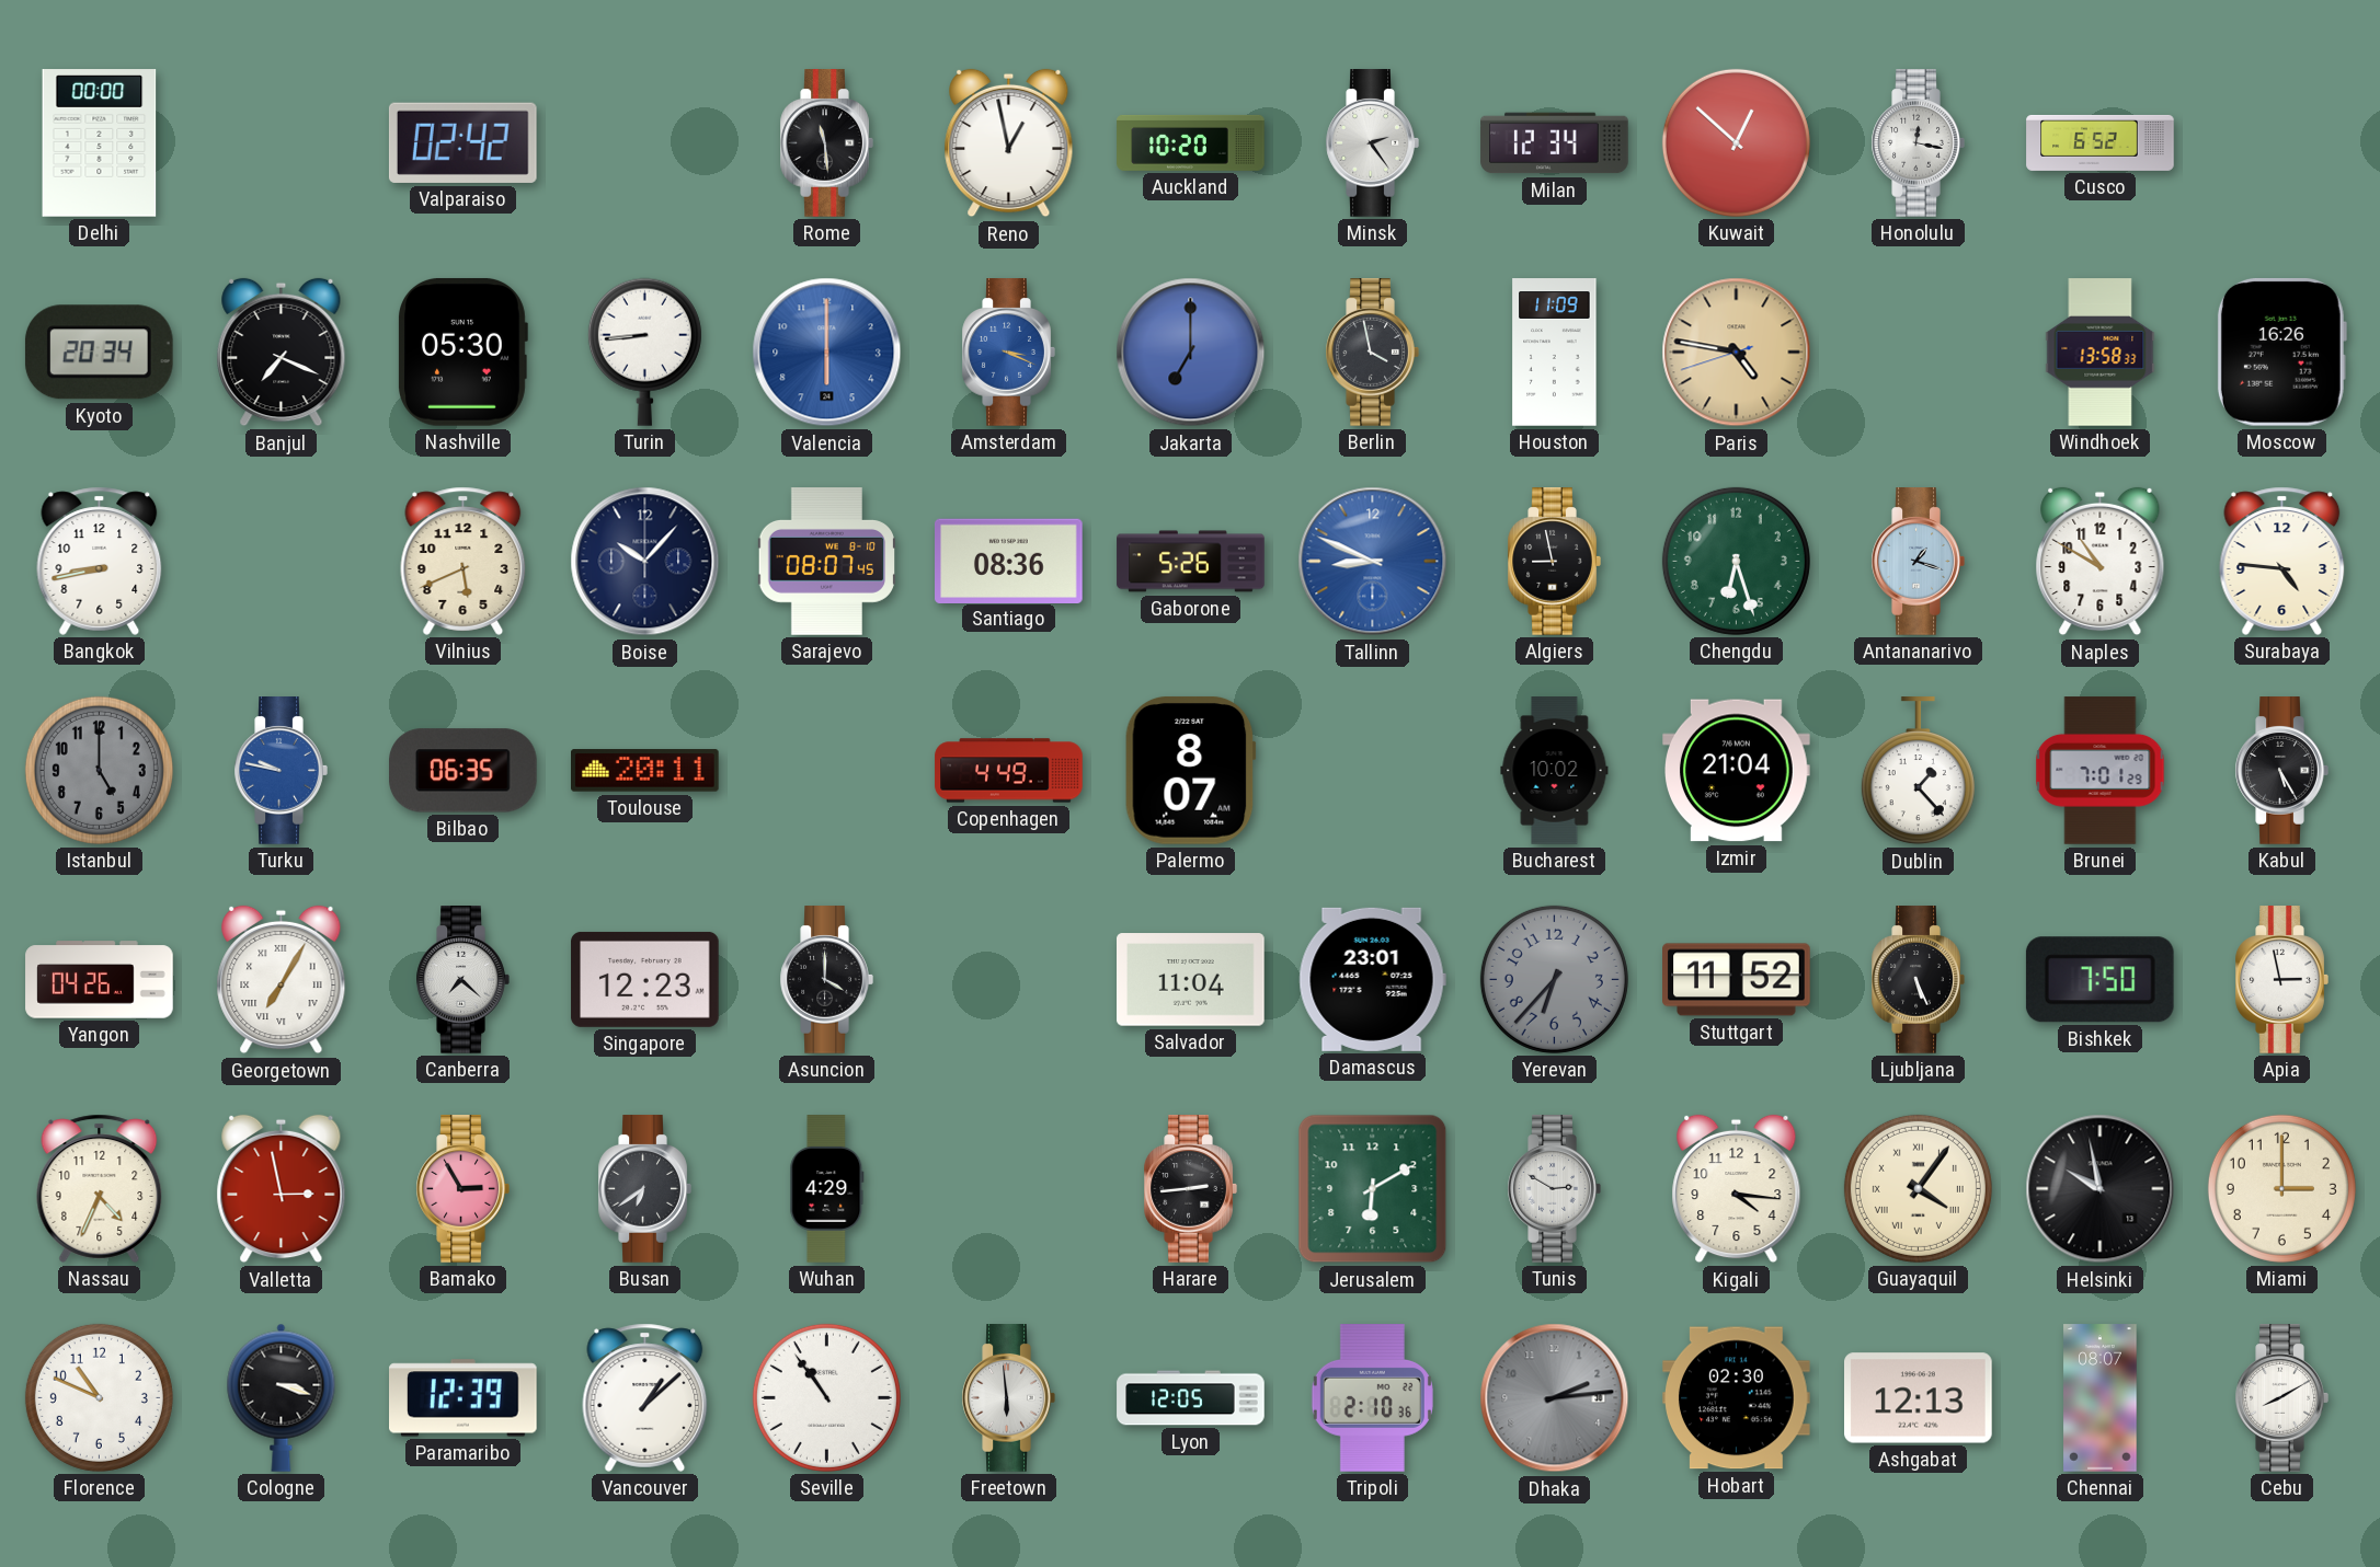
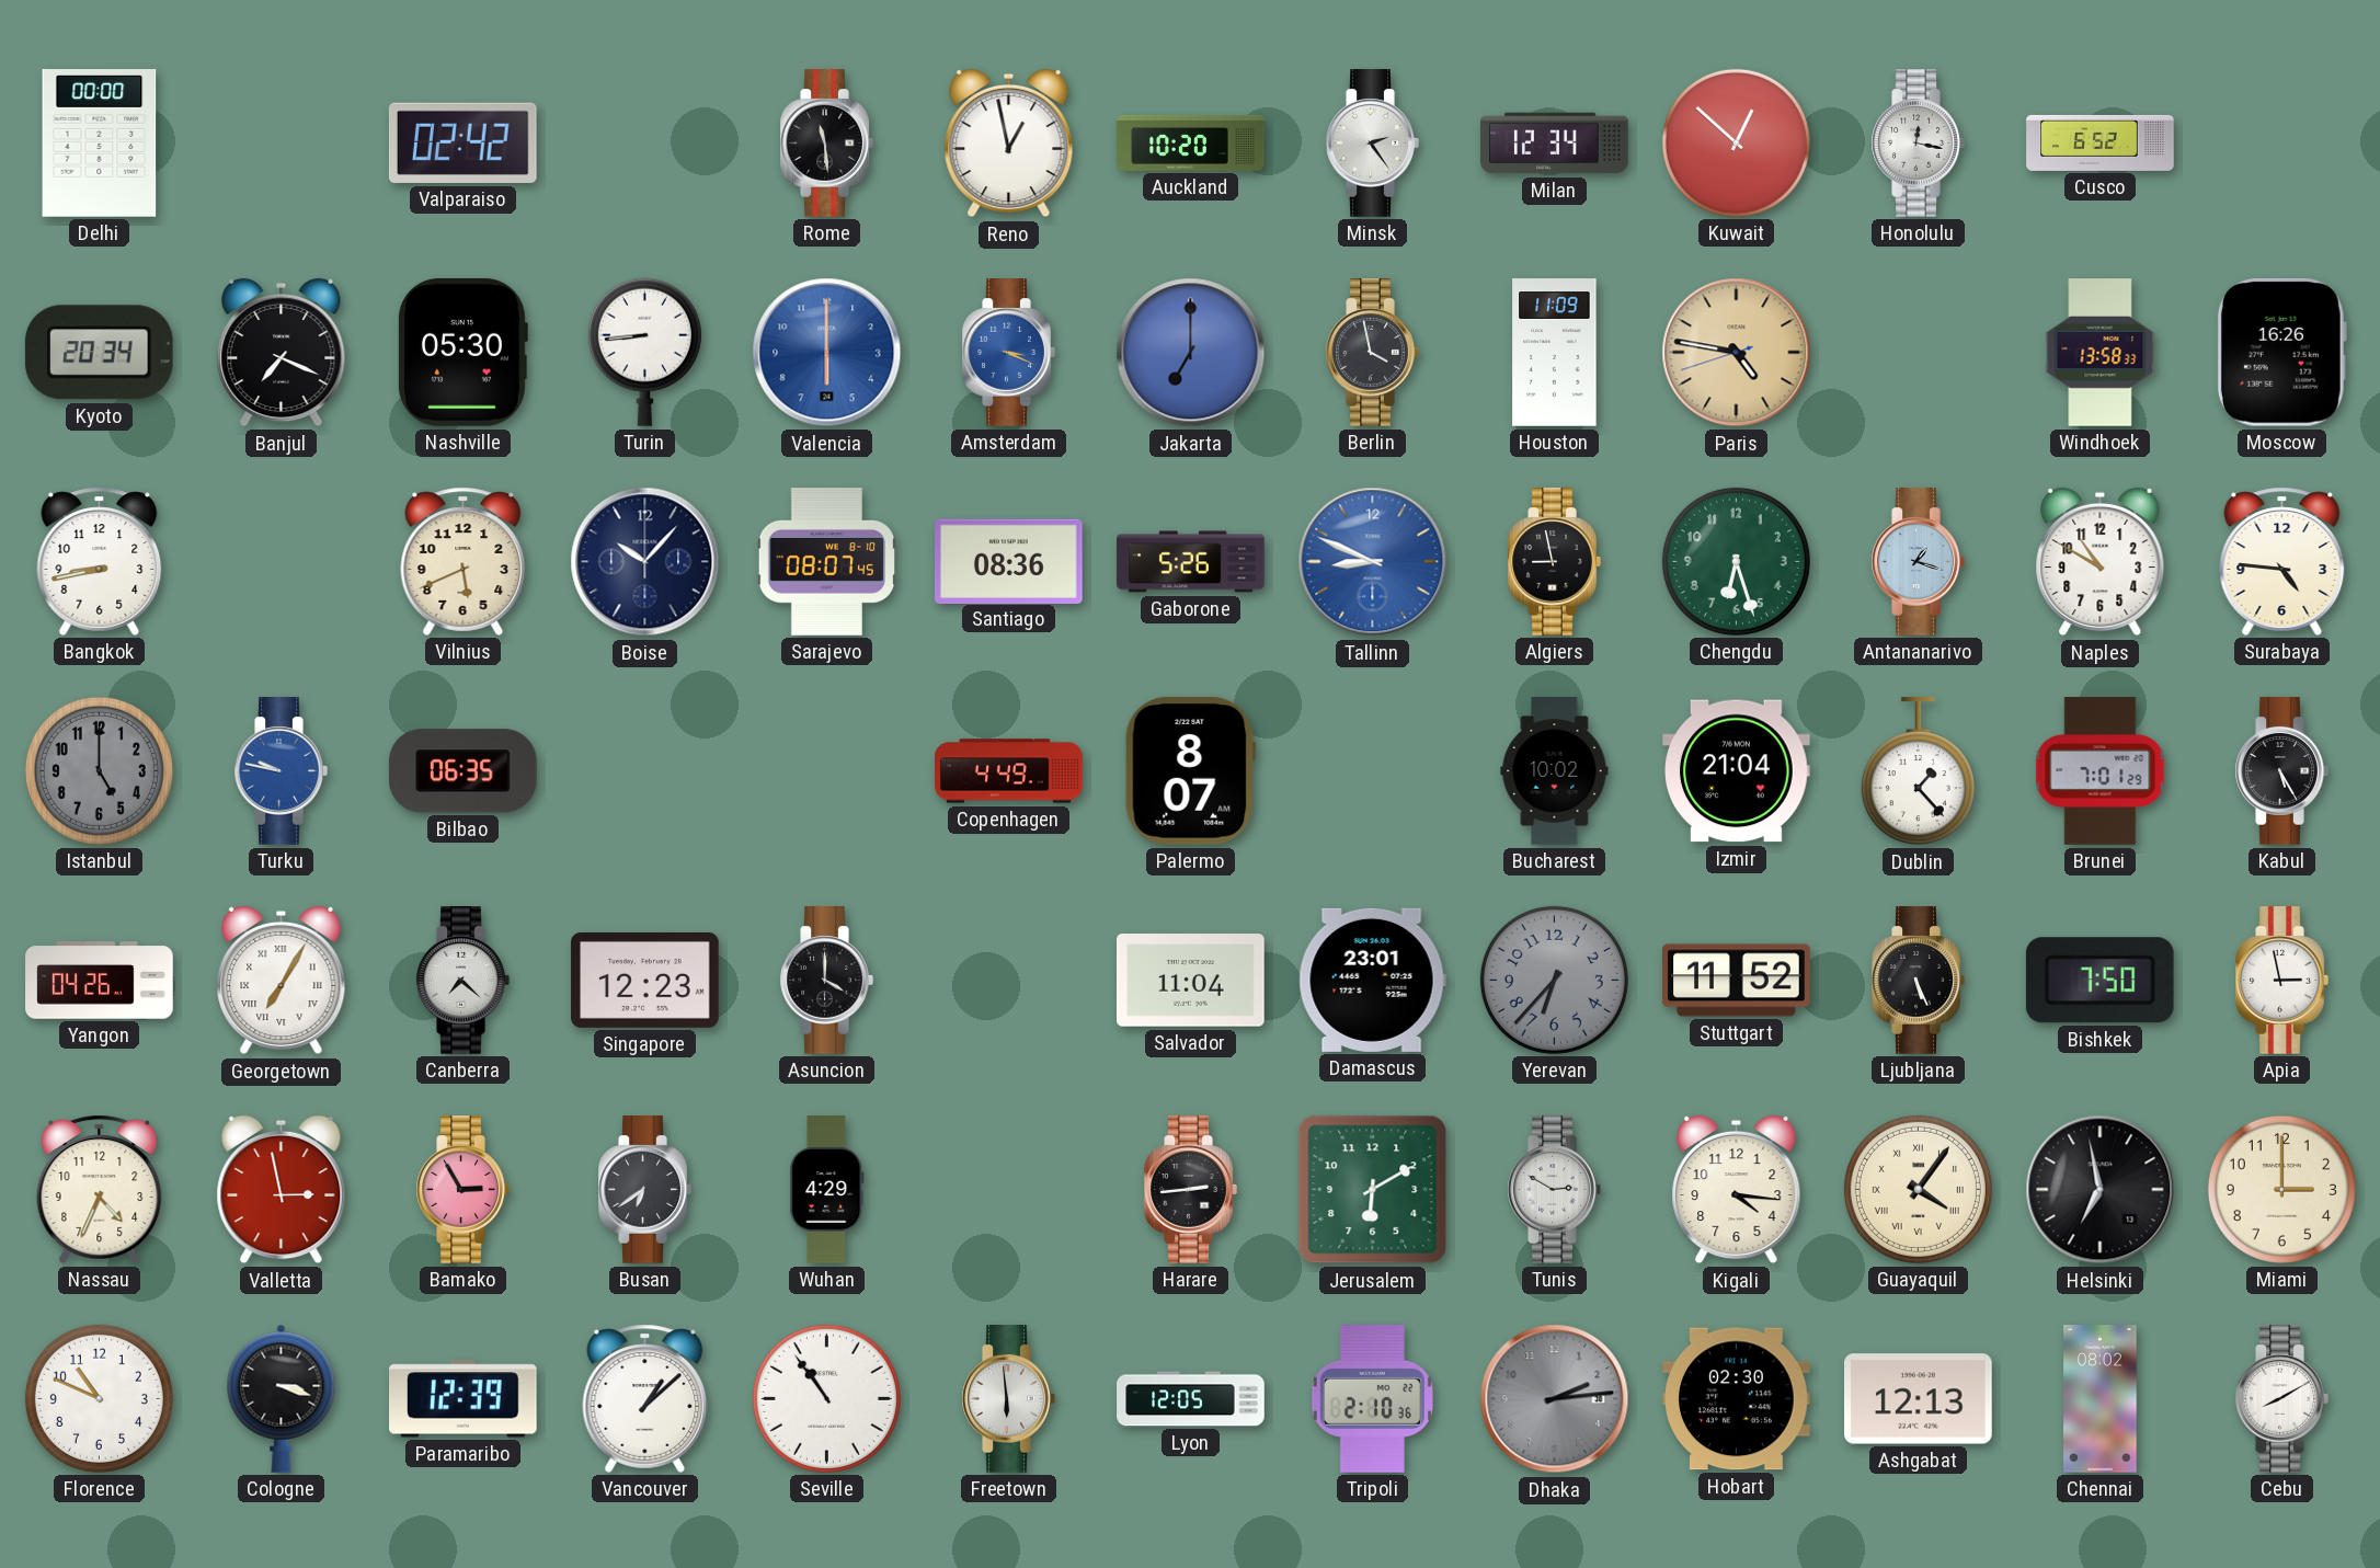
Toulouse: 20:11 -> none
Helsinki: 9:58 -> 6:58
Chennai: 08:07 -> 08:02
